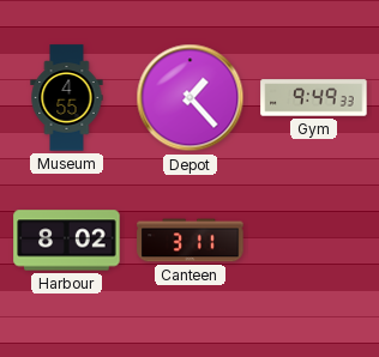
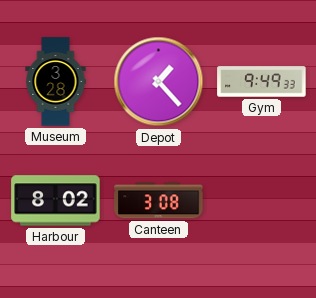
Museum: 4:55 -> 3:28
Canteen: 3:11 -> 3:08
